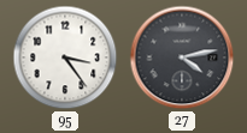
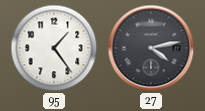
95: 3:24 -> 1:24
